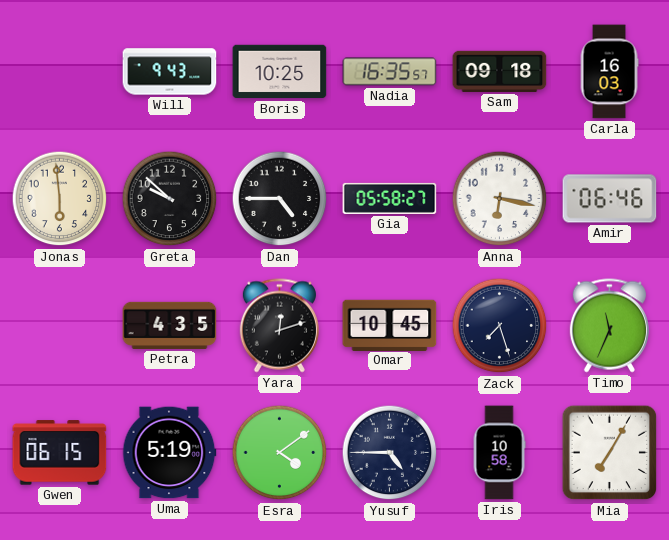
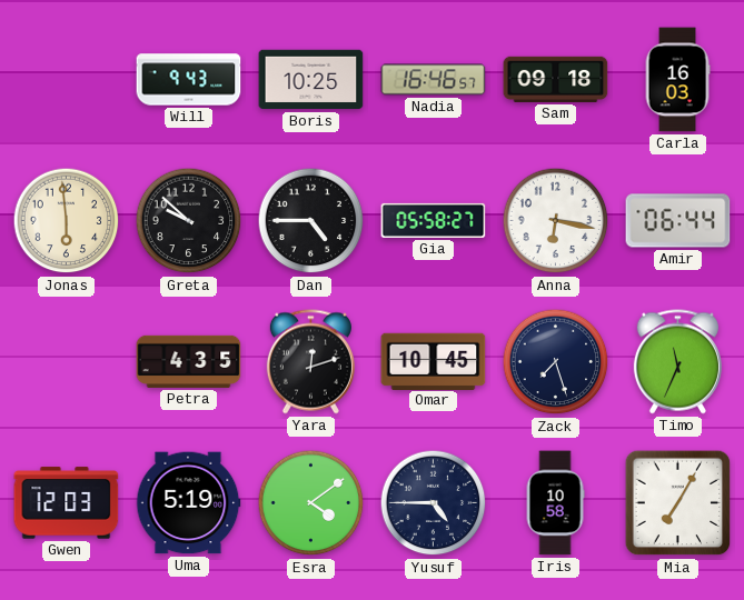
Nadia: 16:35 -> 16:46
Amir: 06:46 -> 06:44
Gwen: 06:15 -> 12:03
